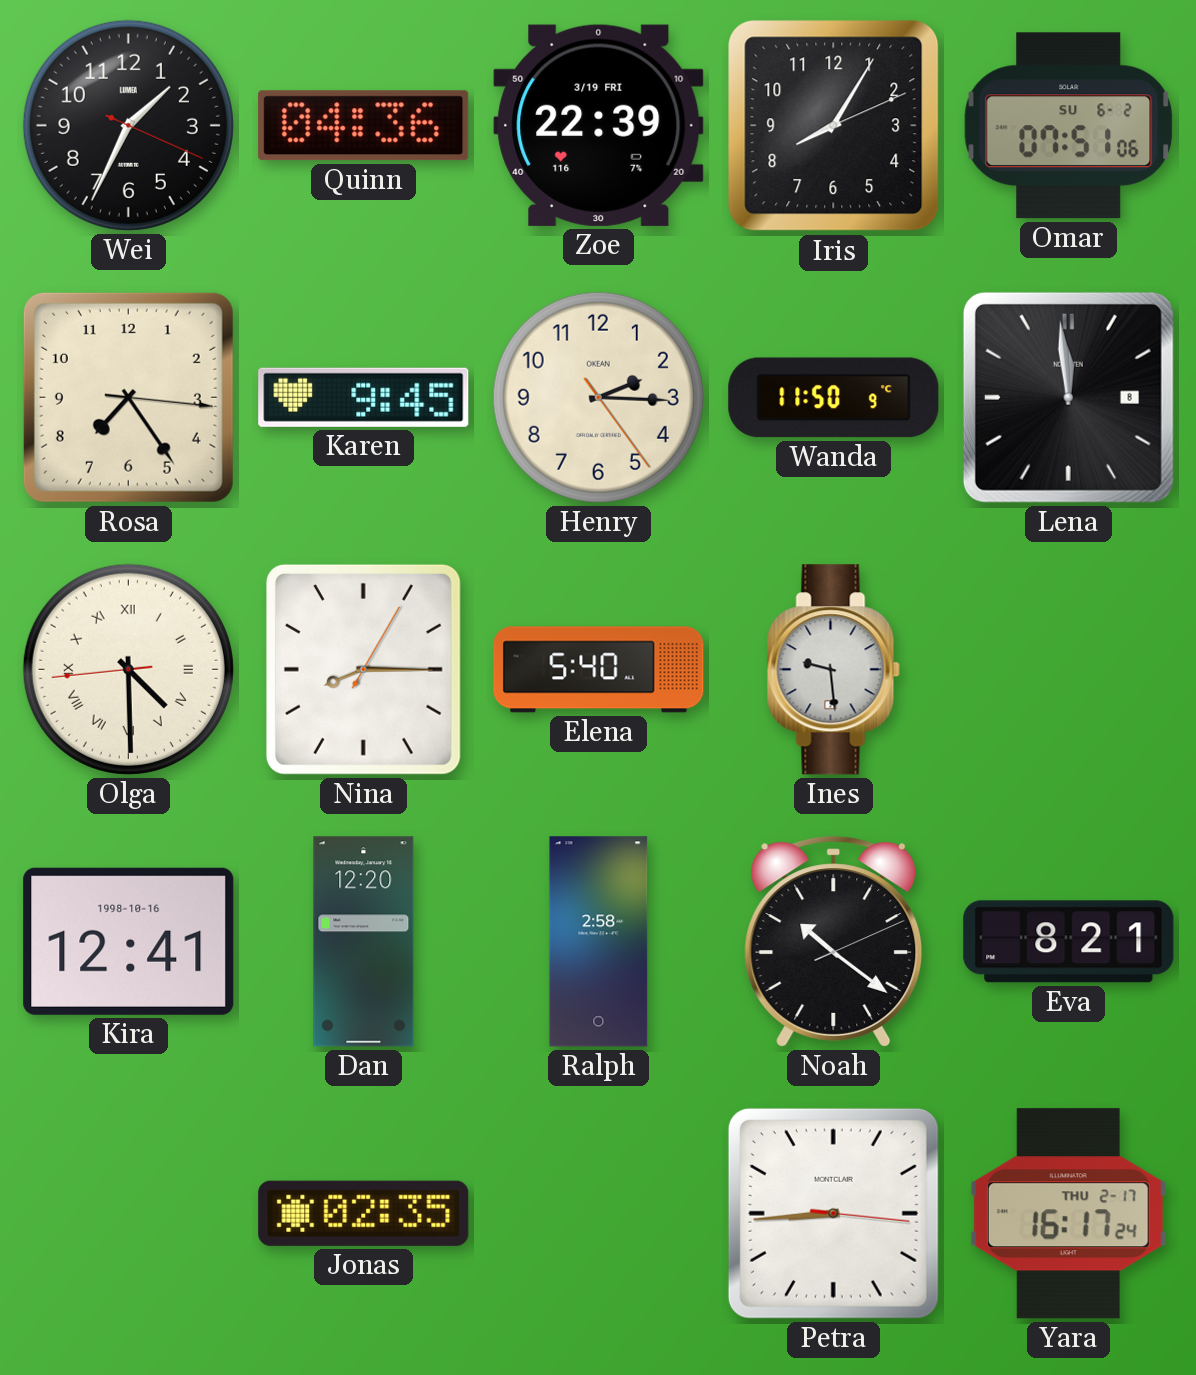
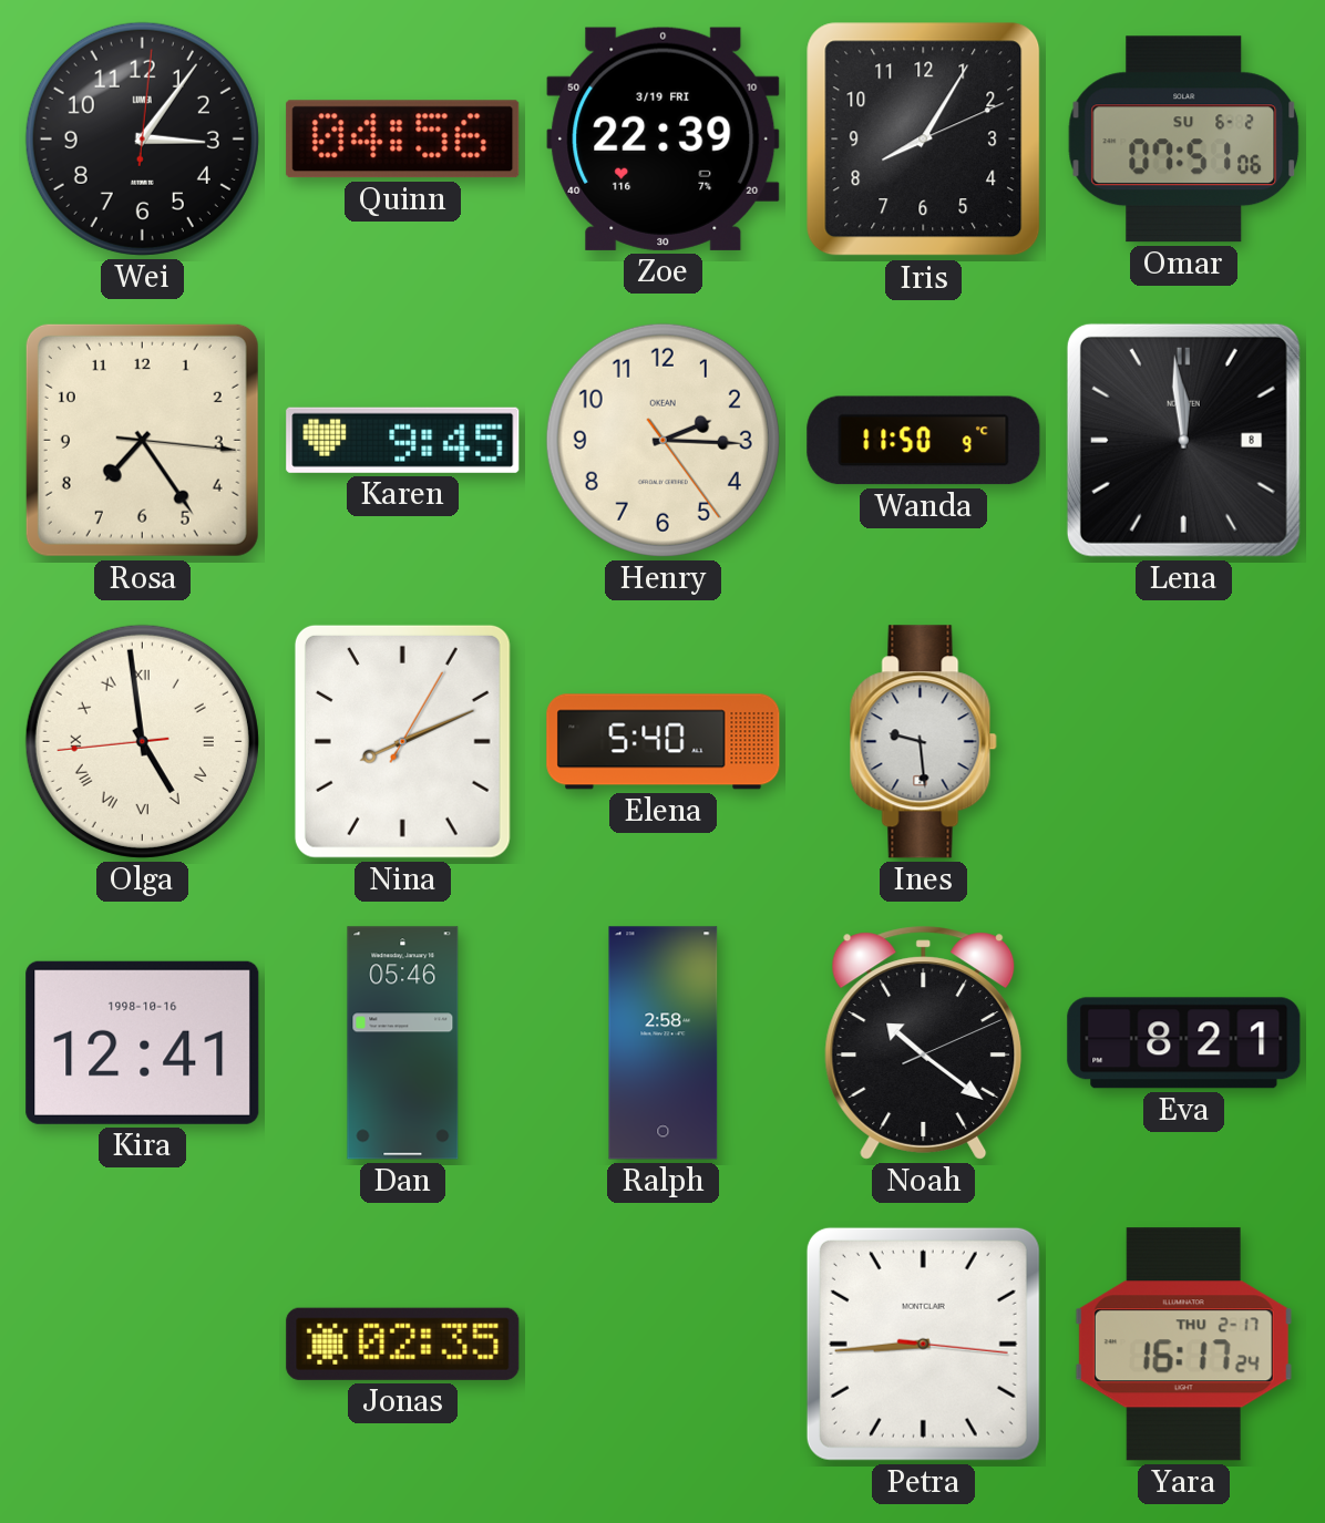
Wei: 1:34 -> 3:06
Quinn: 04:36 -> 04:56
Olga: 4:29 -> 4:58
Nina: 8:15 -> 8:11
Dan: 12:20 -> 05:46
